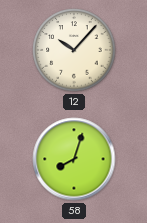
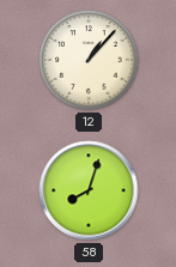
12: 10:07 -> 1:07
